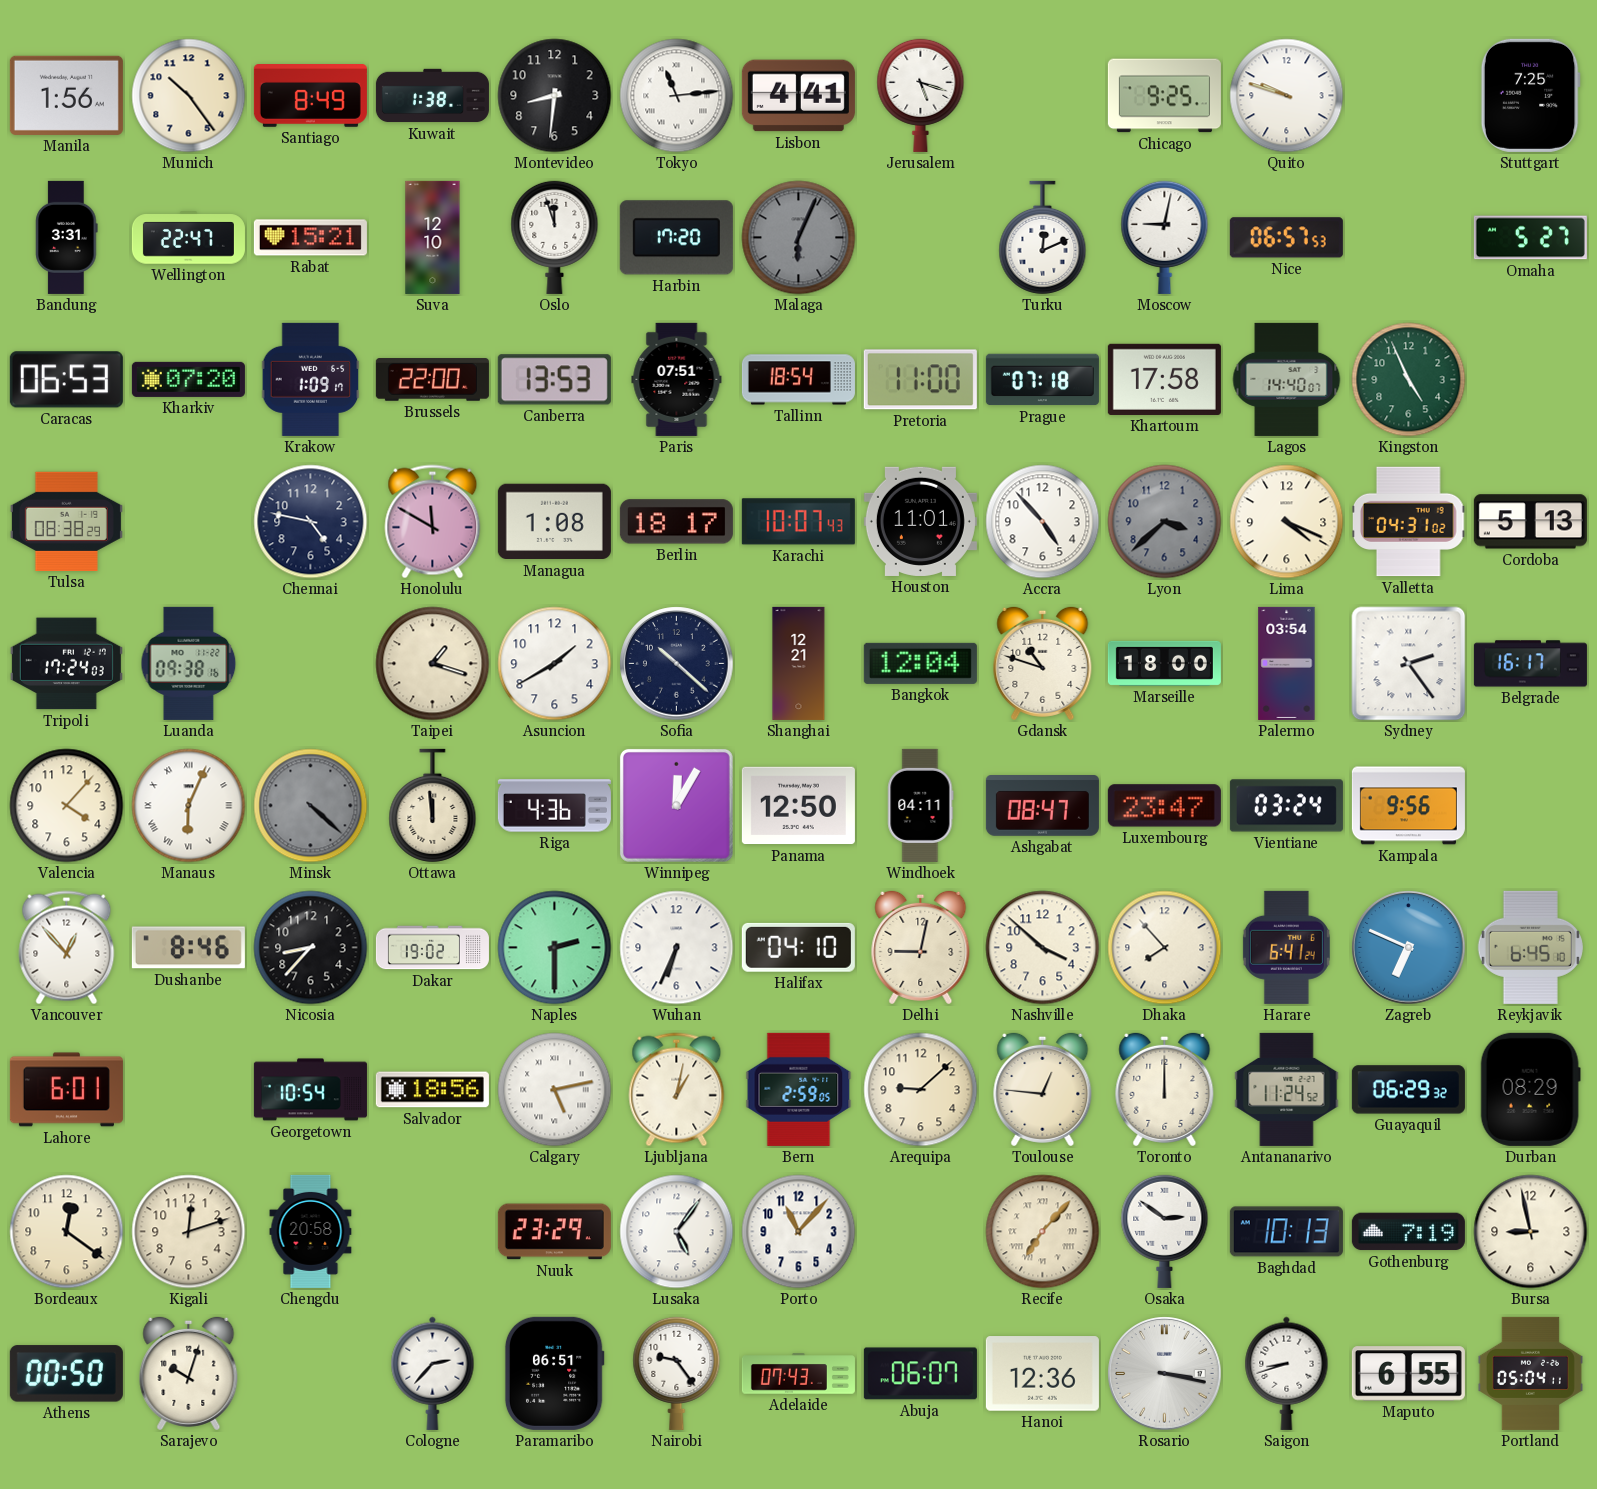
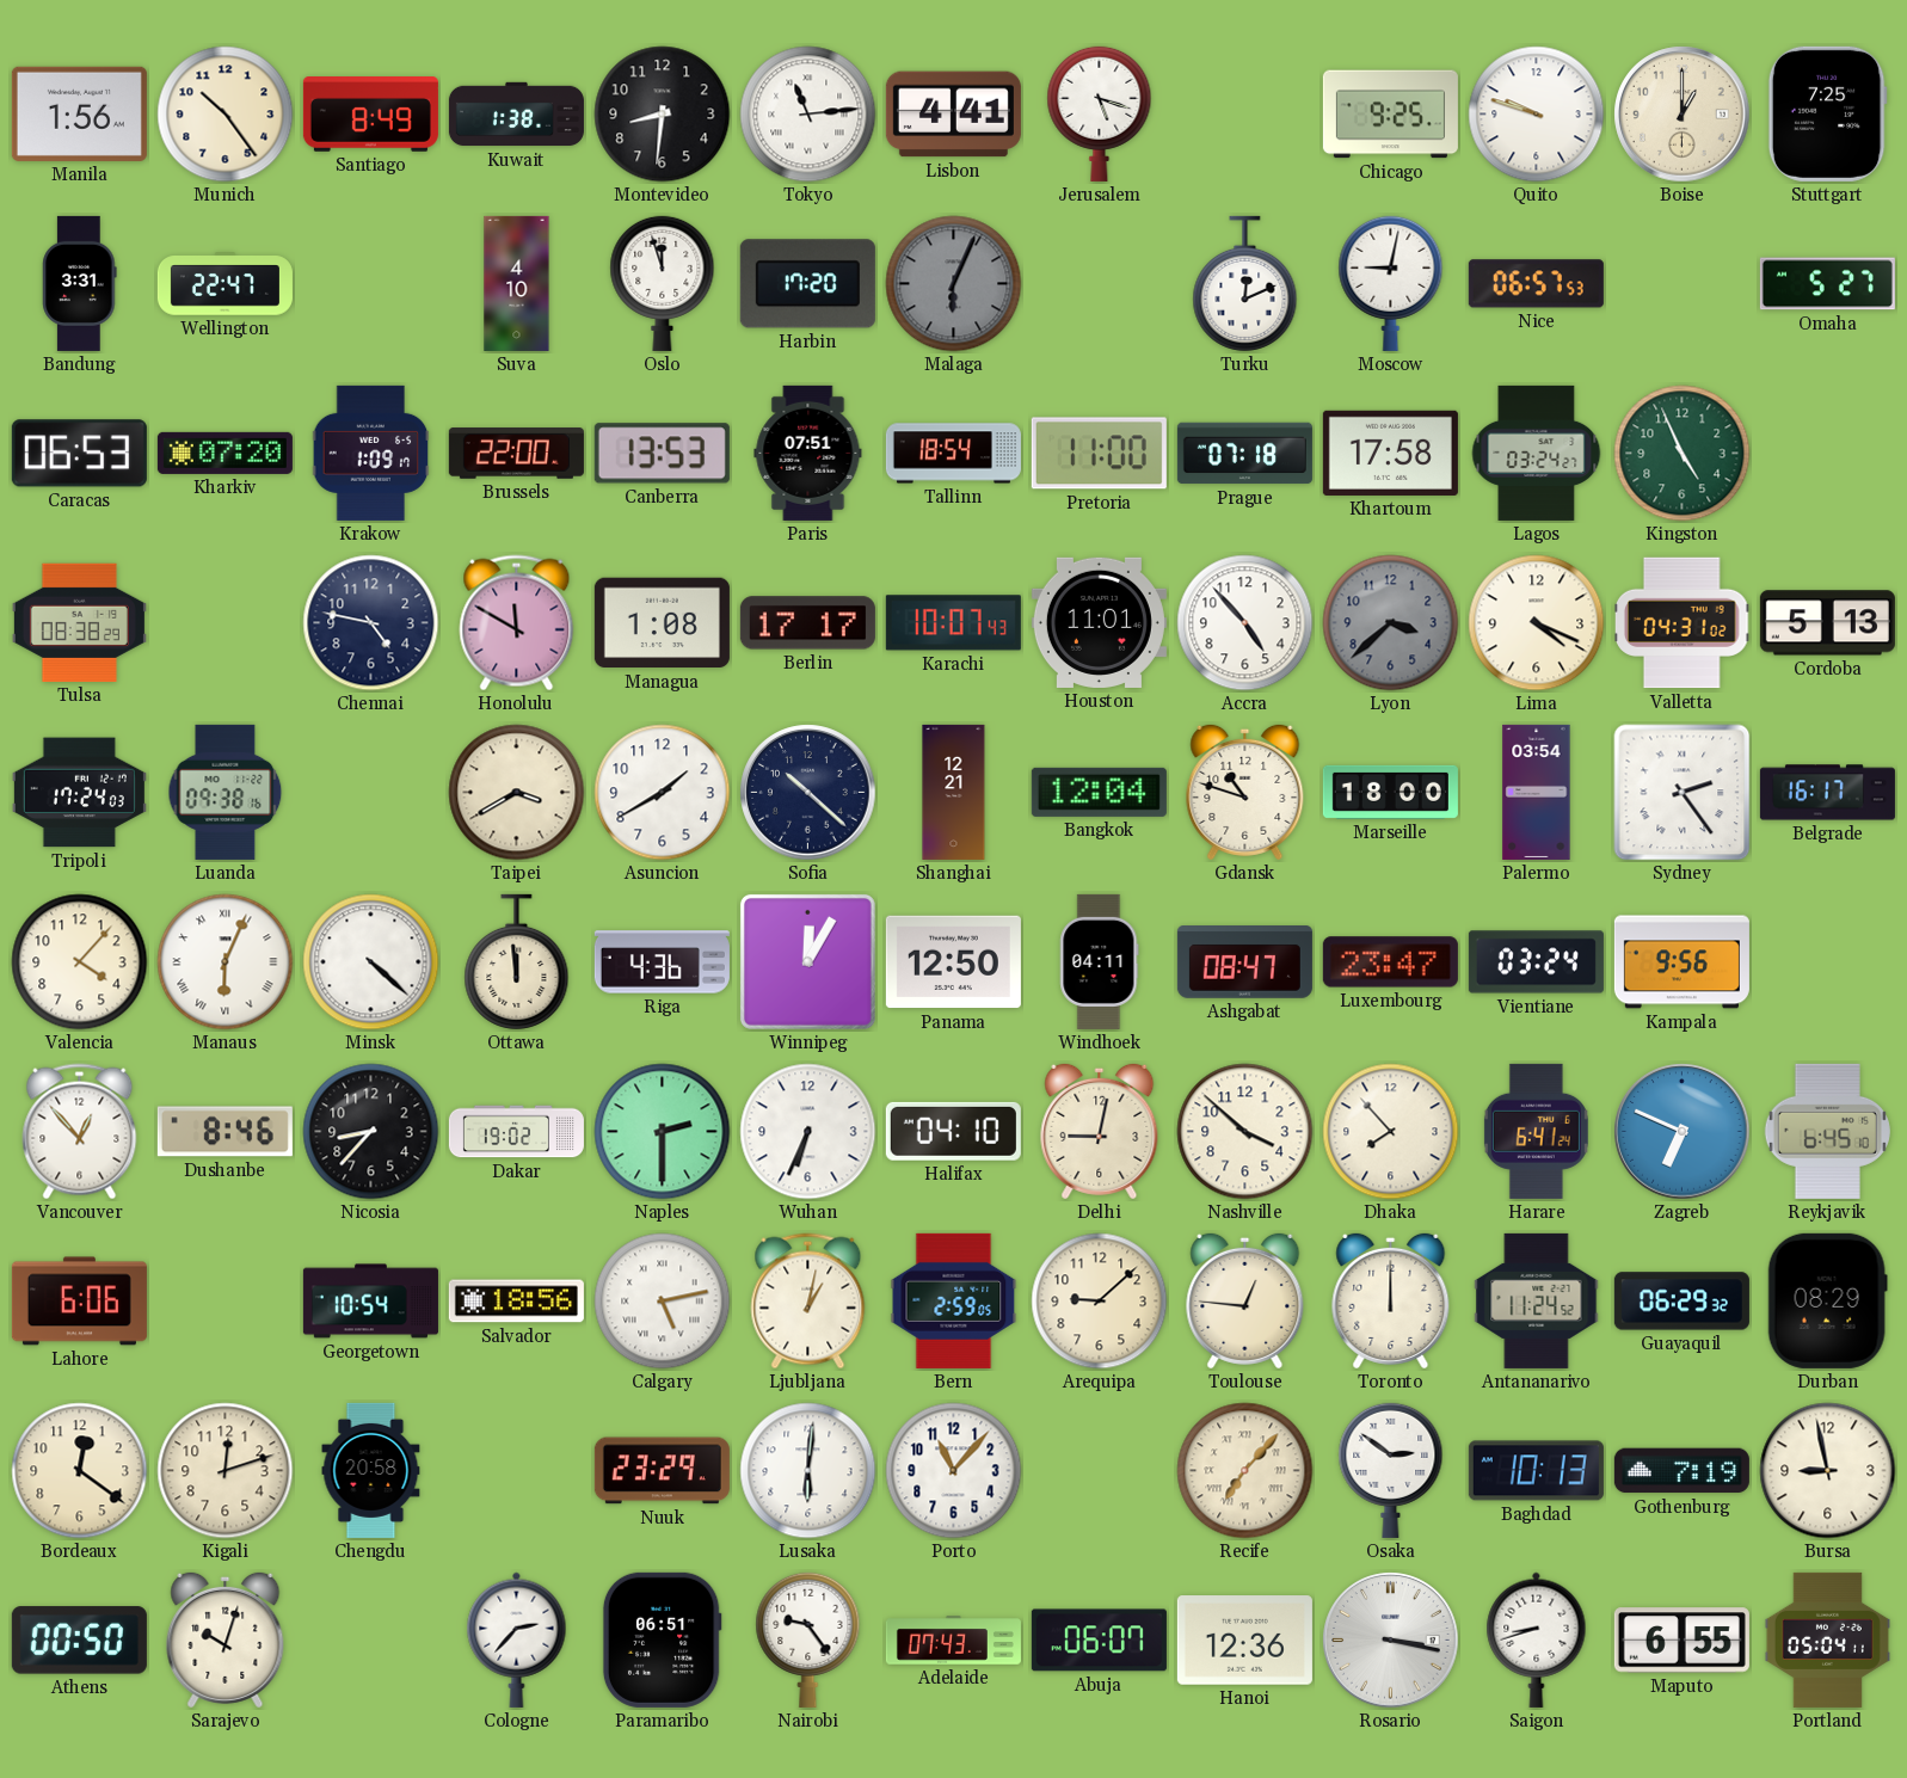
Boise: none -> 1:00
Rabat: 15:21 -> none
Suva: 12:10 -> 4:10
Lagos: 14:40 -> 03:24
Berlin: 18:17 -> 17:17
Taipei: 1:18 -> 3:40
Minsk dial: grey -> white
Lahore: 6:01 -> 6:06
Lusaka: 5:06 -> 6:01
